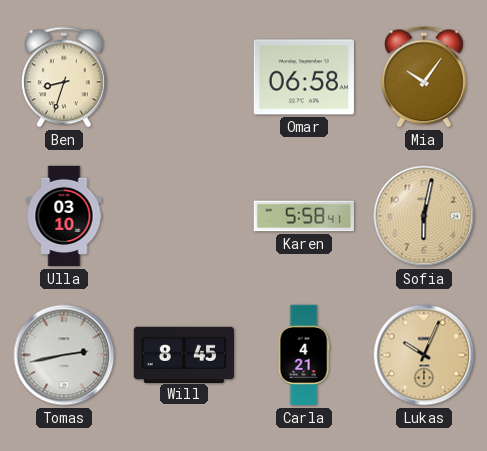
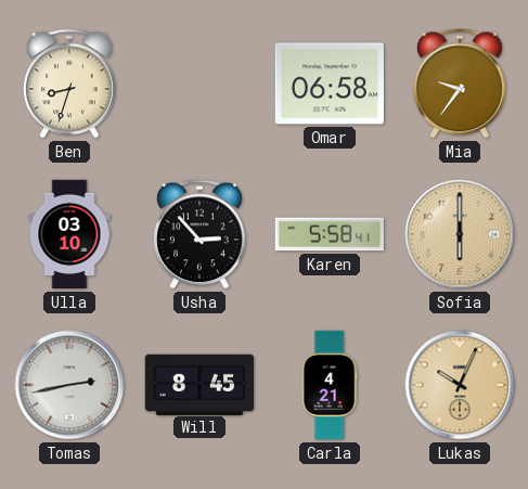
Mia: 10:06 -> 9:36
Usha: none -> 2:53
Sofia: 6:02 -> 6:00
